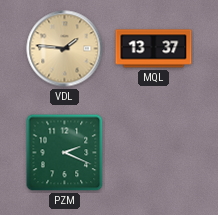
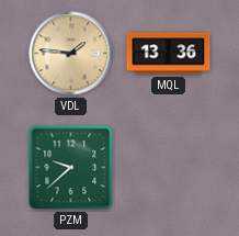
MQL: 13:37 -> 13:36
PZM: 2:19 -> 9:38
